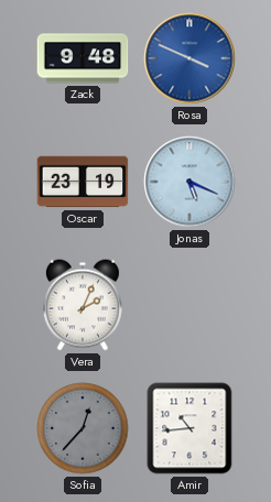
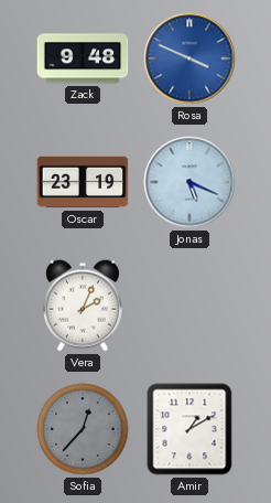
Amir: 10:44 -> 1:10
